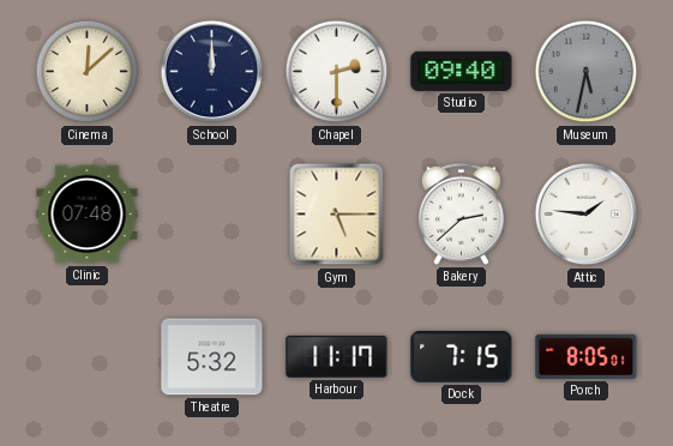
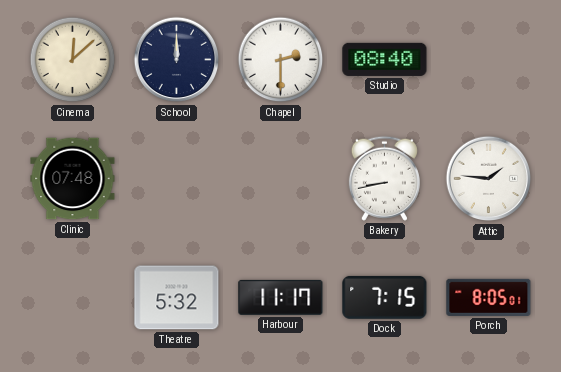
Studio: 09:40 -> 08:40
Museum: 5:32 -> none
Gym: 5:15 -> none
Bakery: 2:38 -> 8:43
